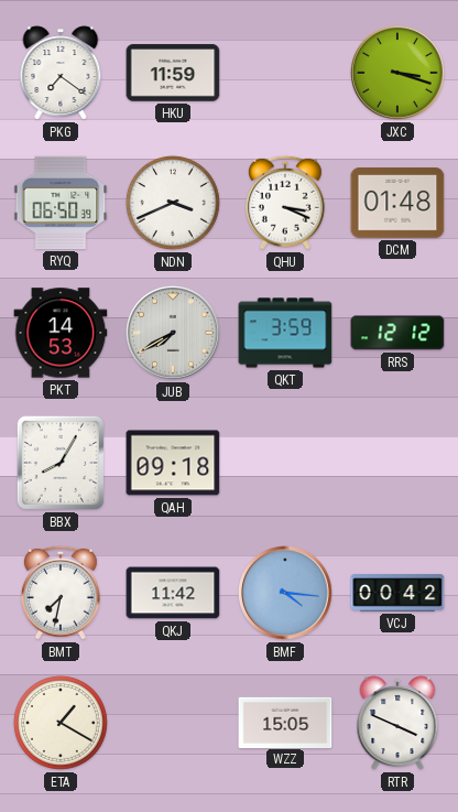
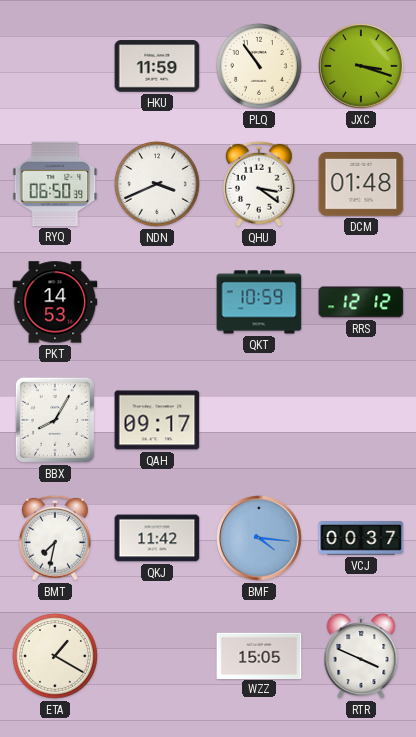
PKG: 7:21 -> none
PLQ: none -> 10:54
QHU: 3:19 -> 3:21
JUB: 7:40 -> none
QKT: 3:59 -> 10:59
QAH: 09:18 -> 09:17
VCJ: 00:42 -> 00:37
